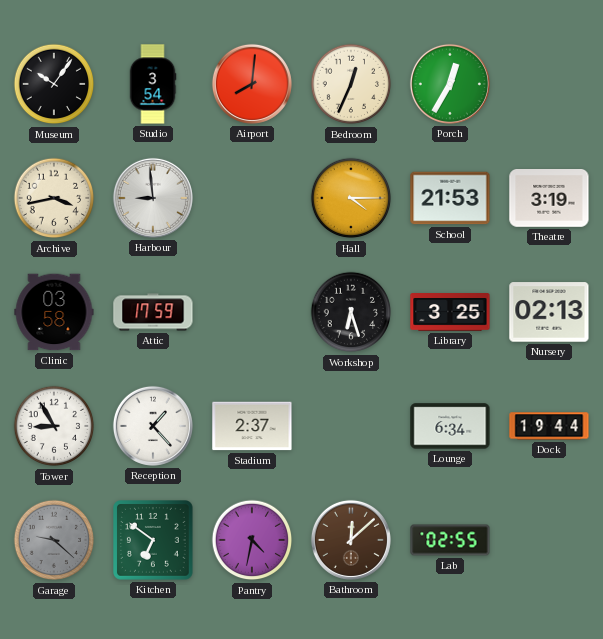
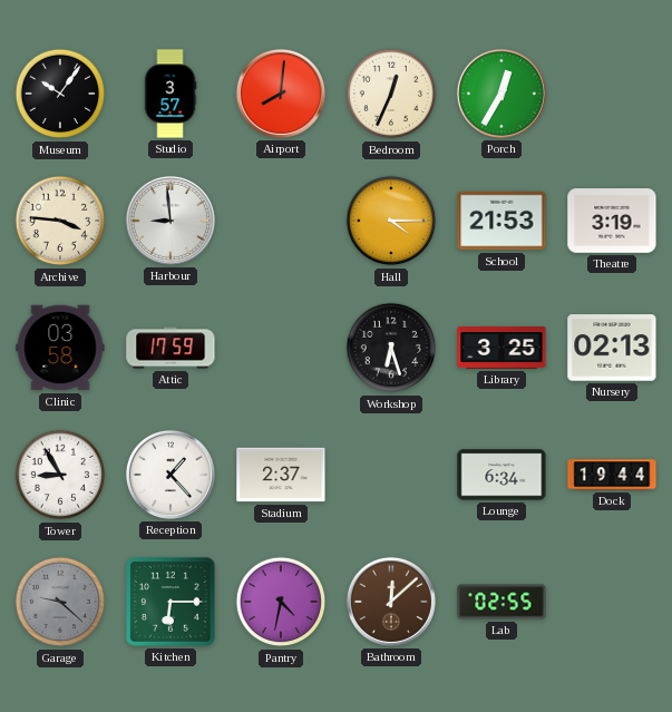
Studio: 3:54 -> 3:57
Archive: 3:43 -> 3:46
Kitchen: 6:51 -> 6:15
